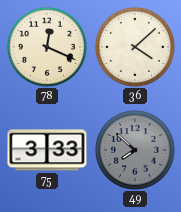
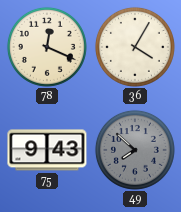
36: 4:08 -> 4:05
75: 3:33 -> 9:43
